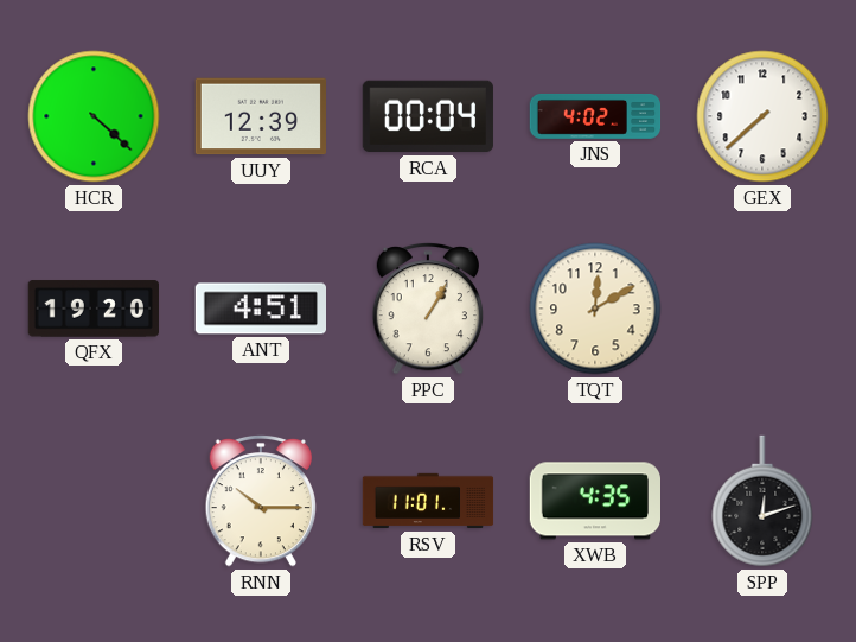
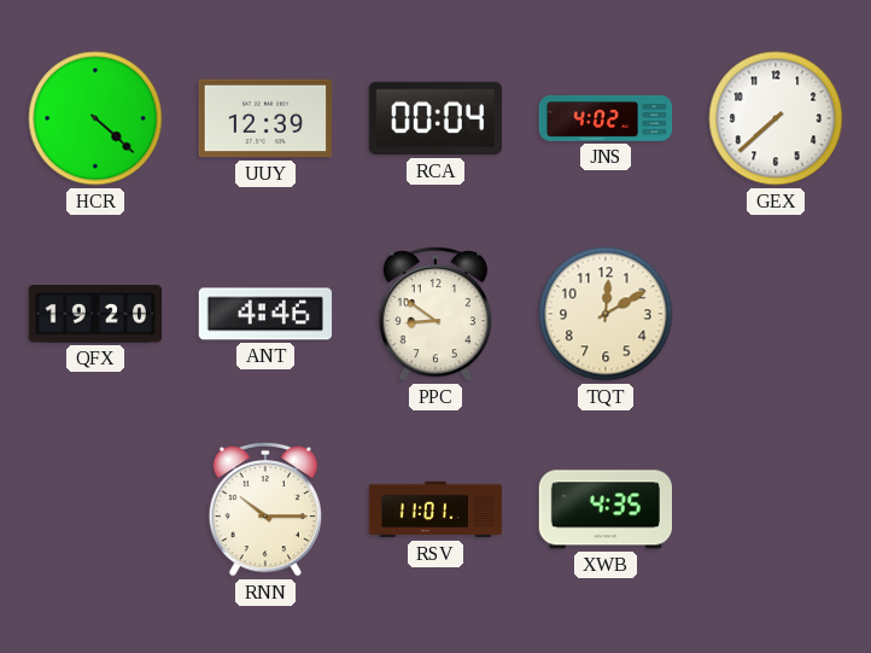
ANT: 4:51 -> 4:46
PPC: 1:05 -> 8:51
SPP: 12:12 -> none
